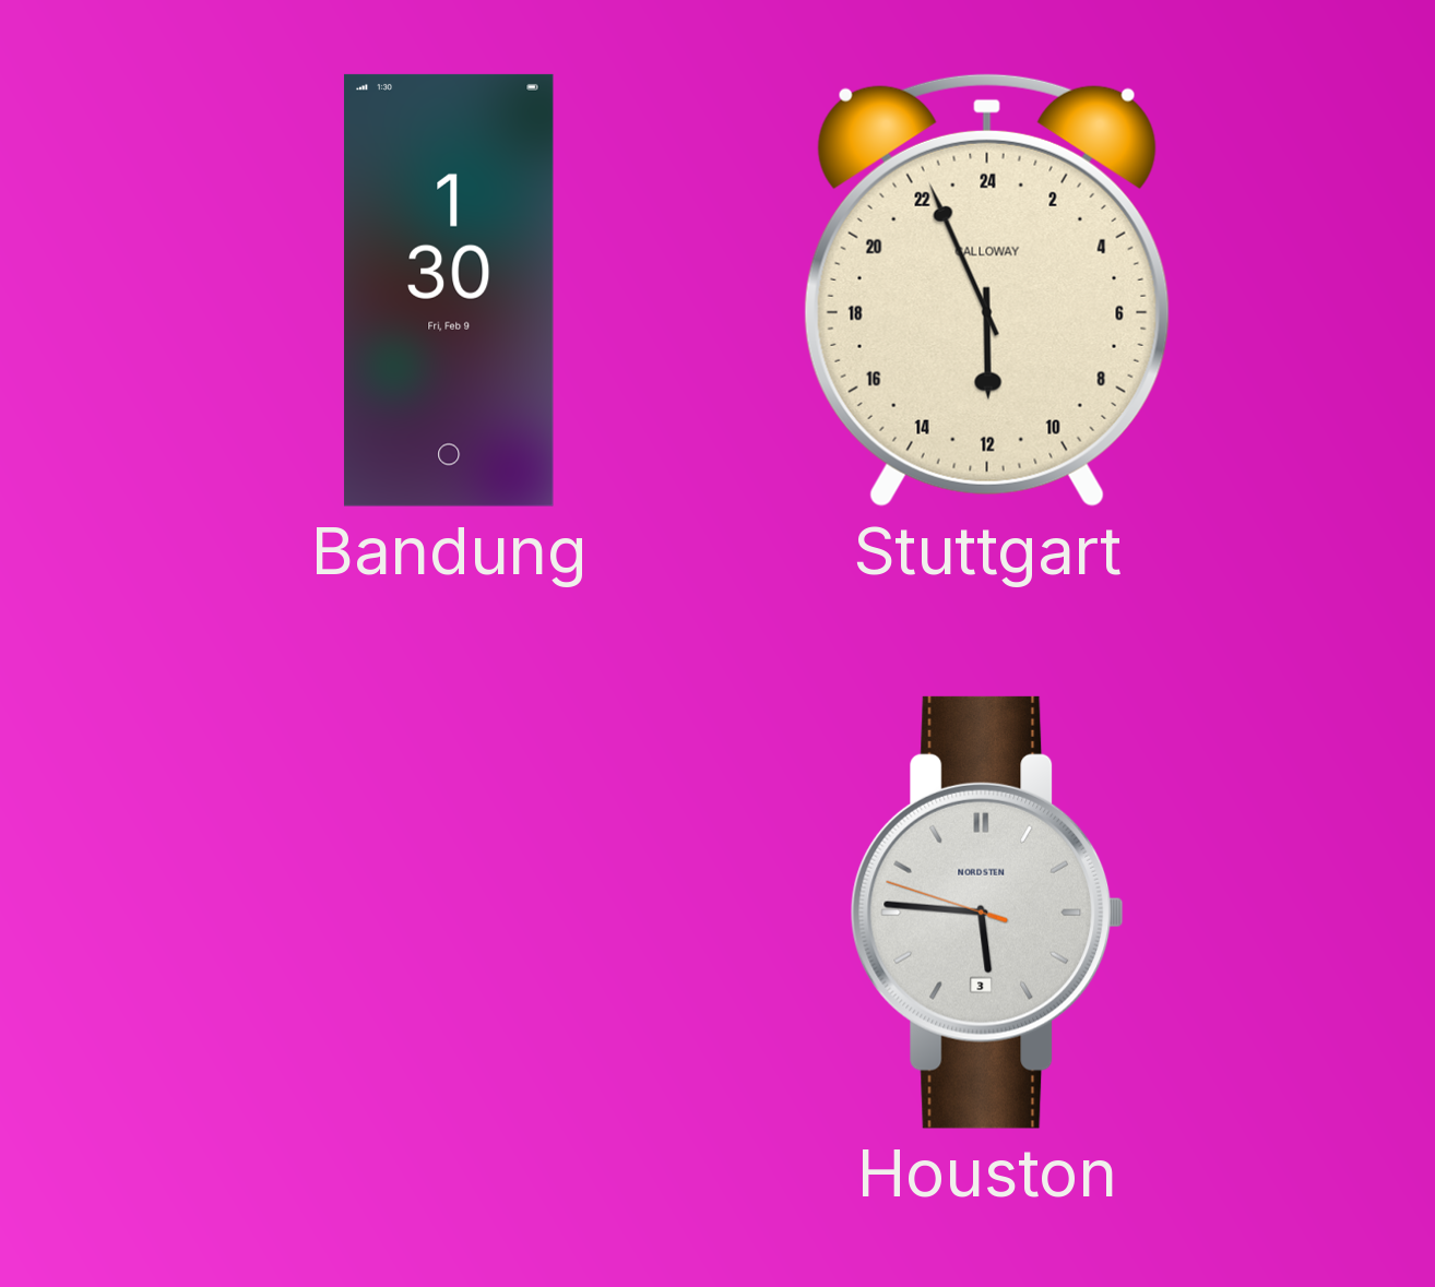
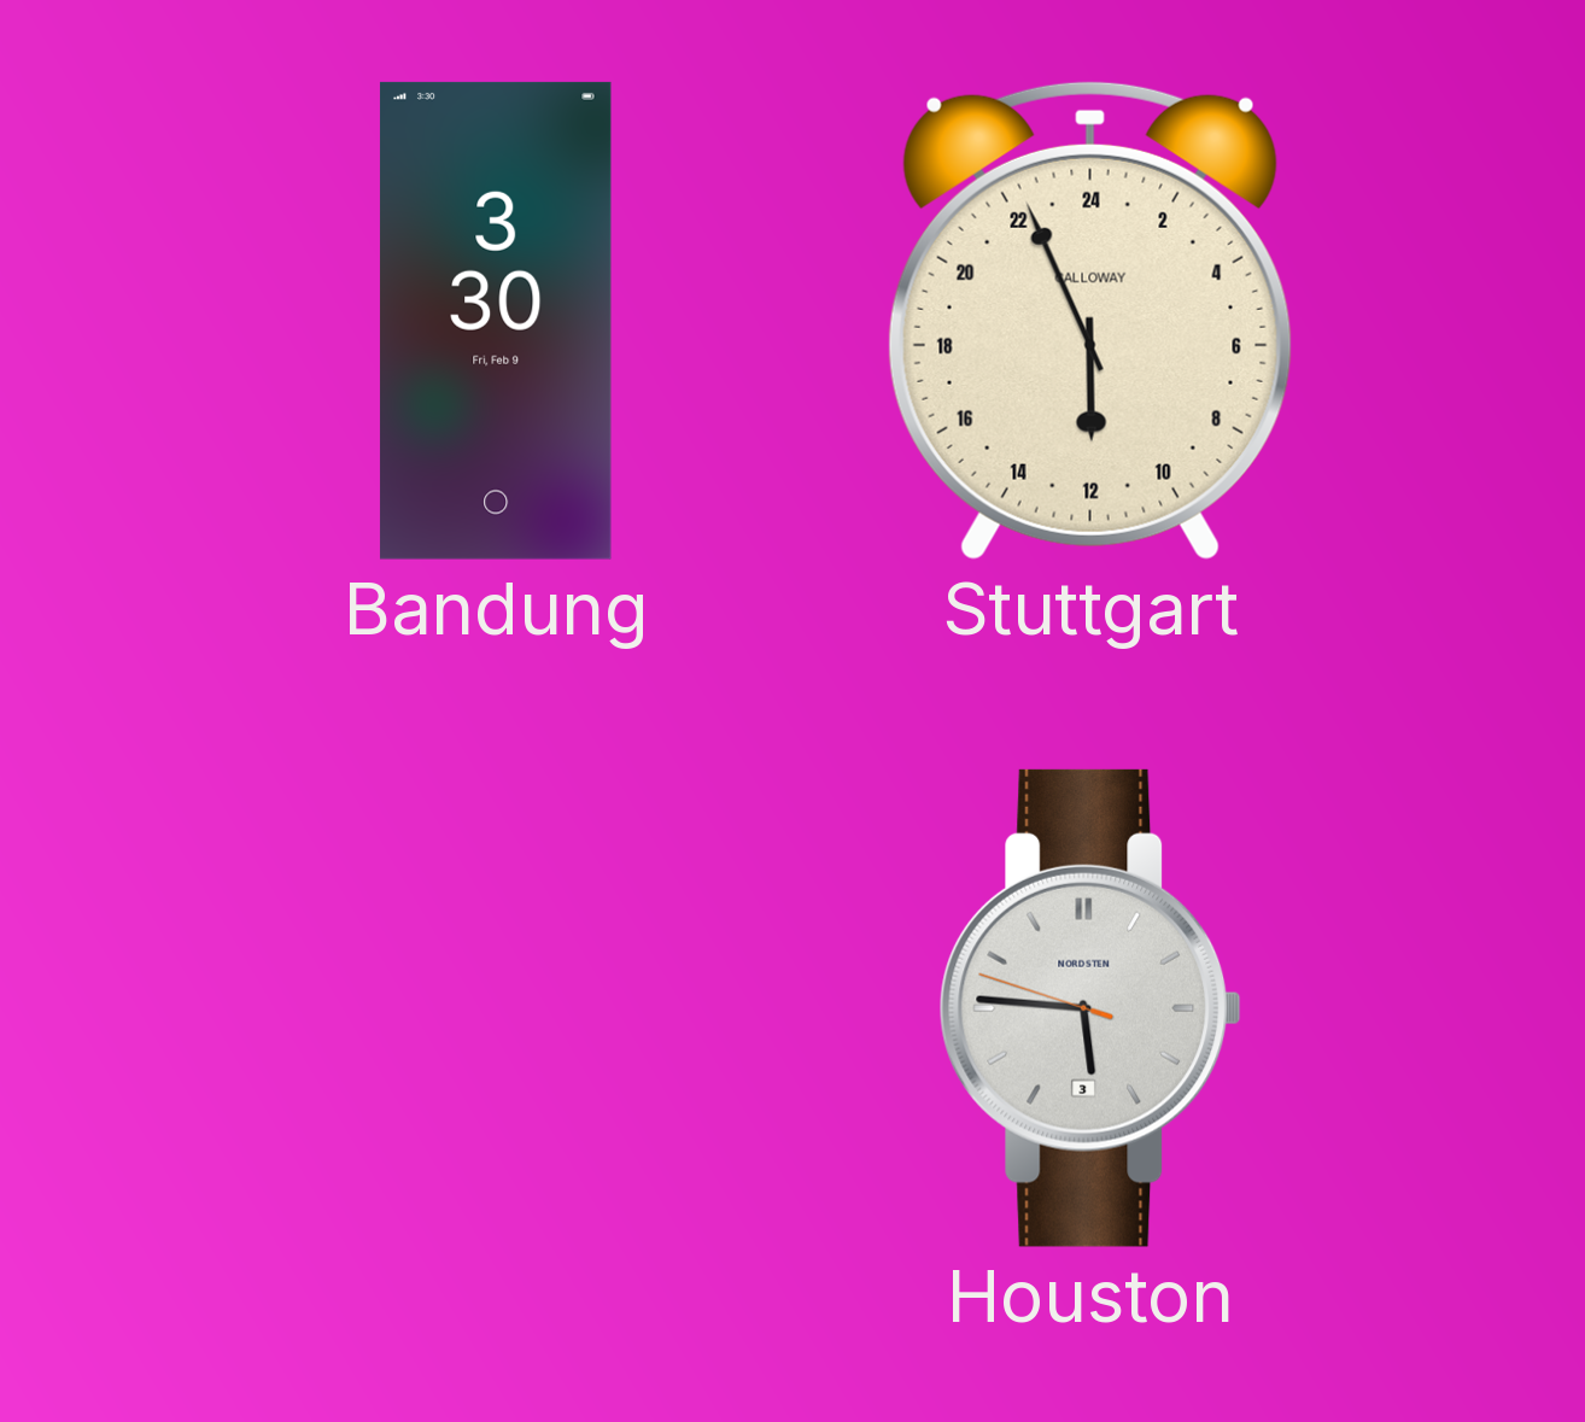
Bandung: 1:30 -> 3:30
